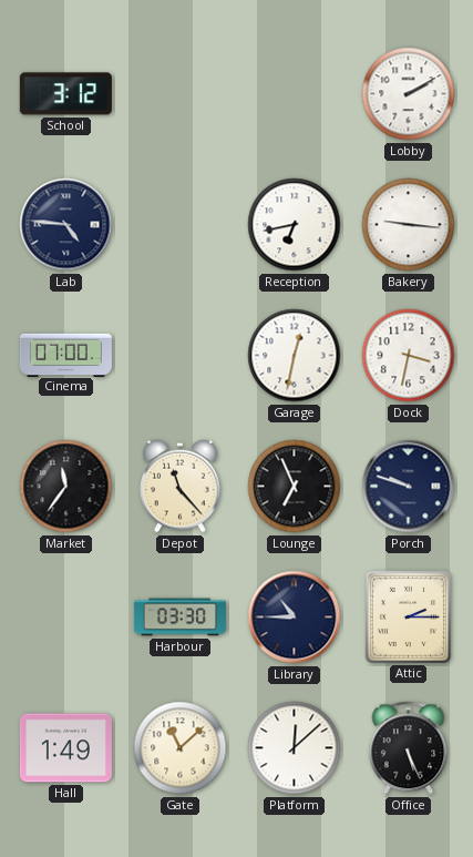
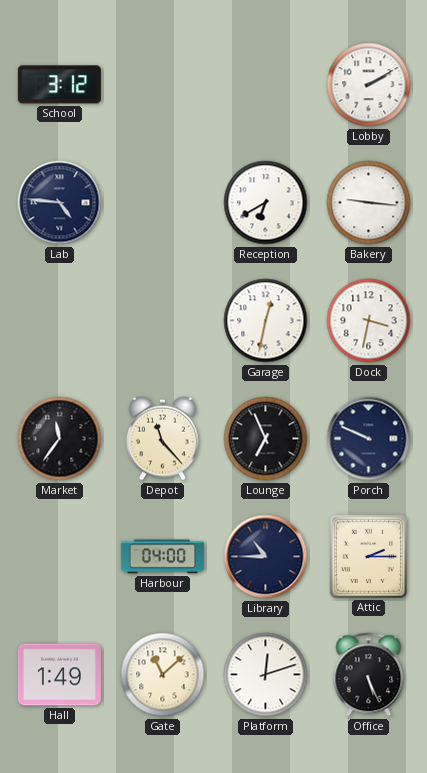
Reception: 6:43 -> 6:40
Cinema: 07:00 -> none
Porch: 9:48 -> 9:49
Harbour: 03:30 -> 04:00
Platform: 12:08 -> 12:12
